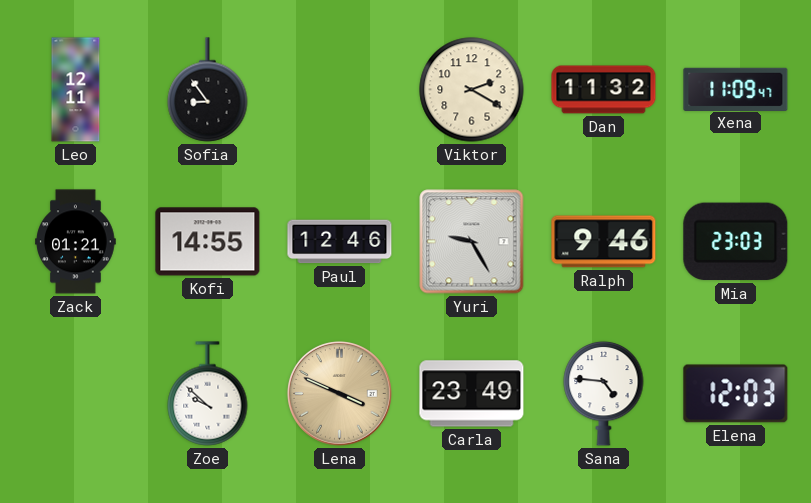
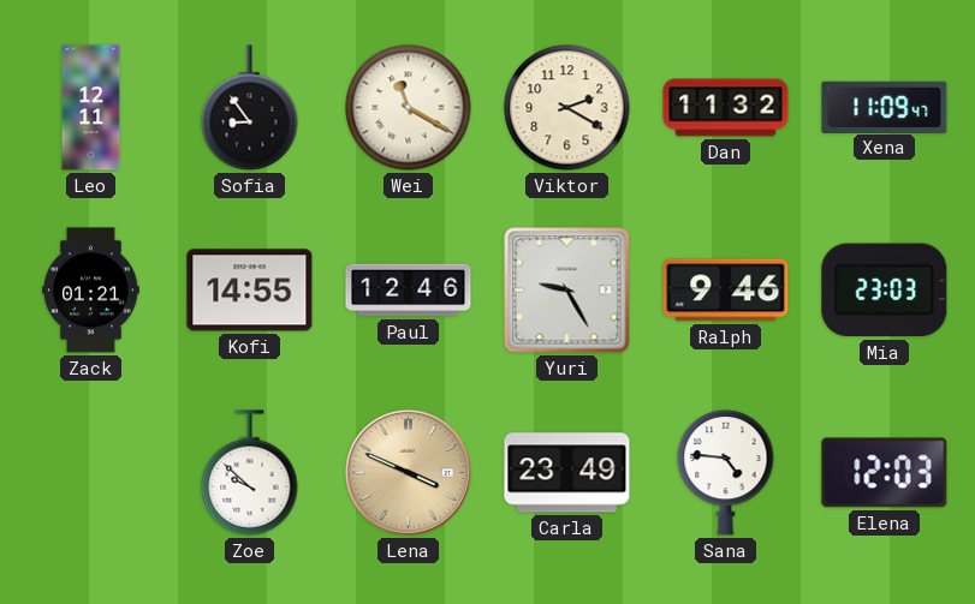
Wei: none -> 11:20
